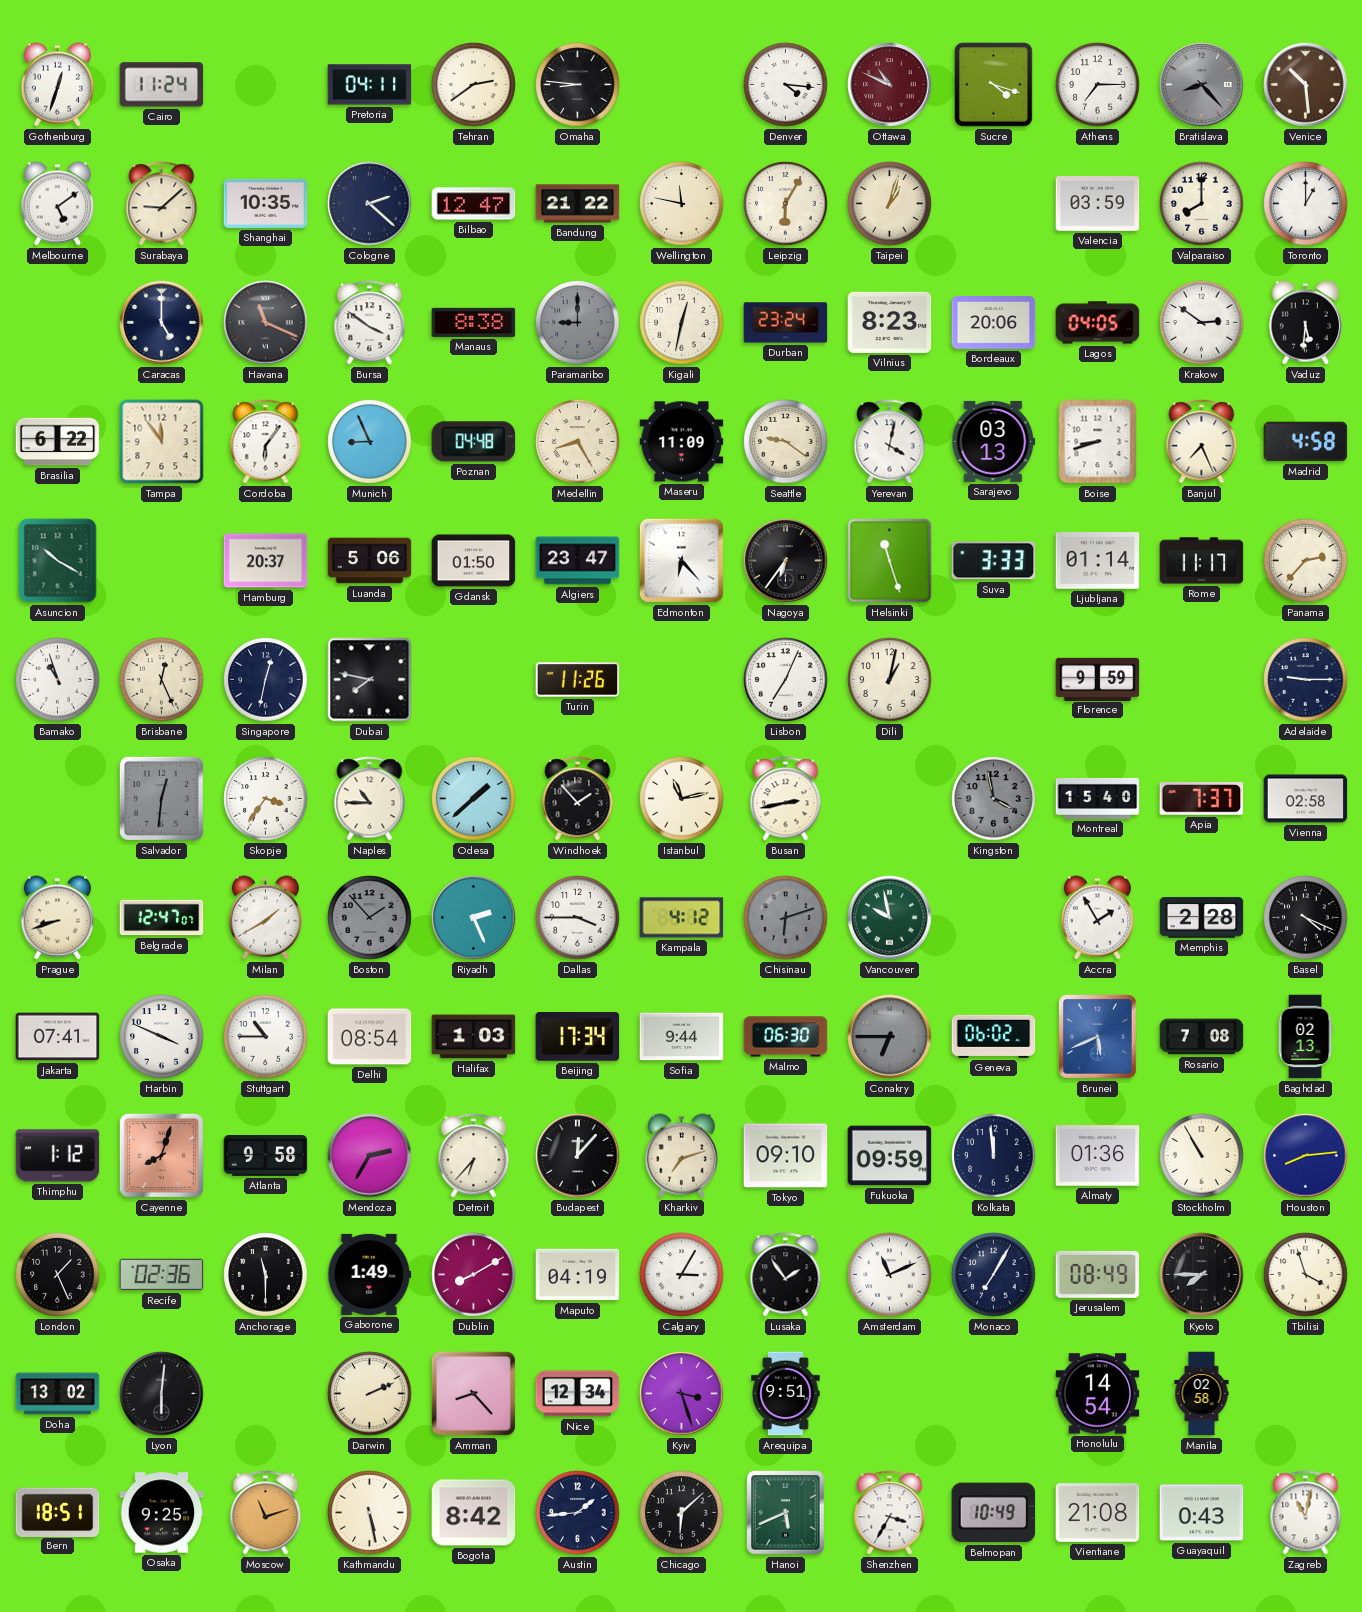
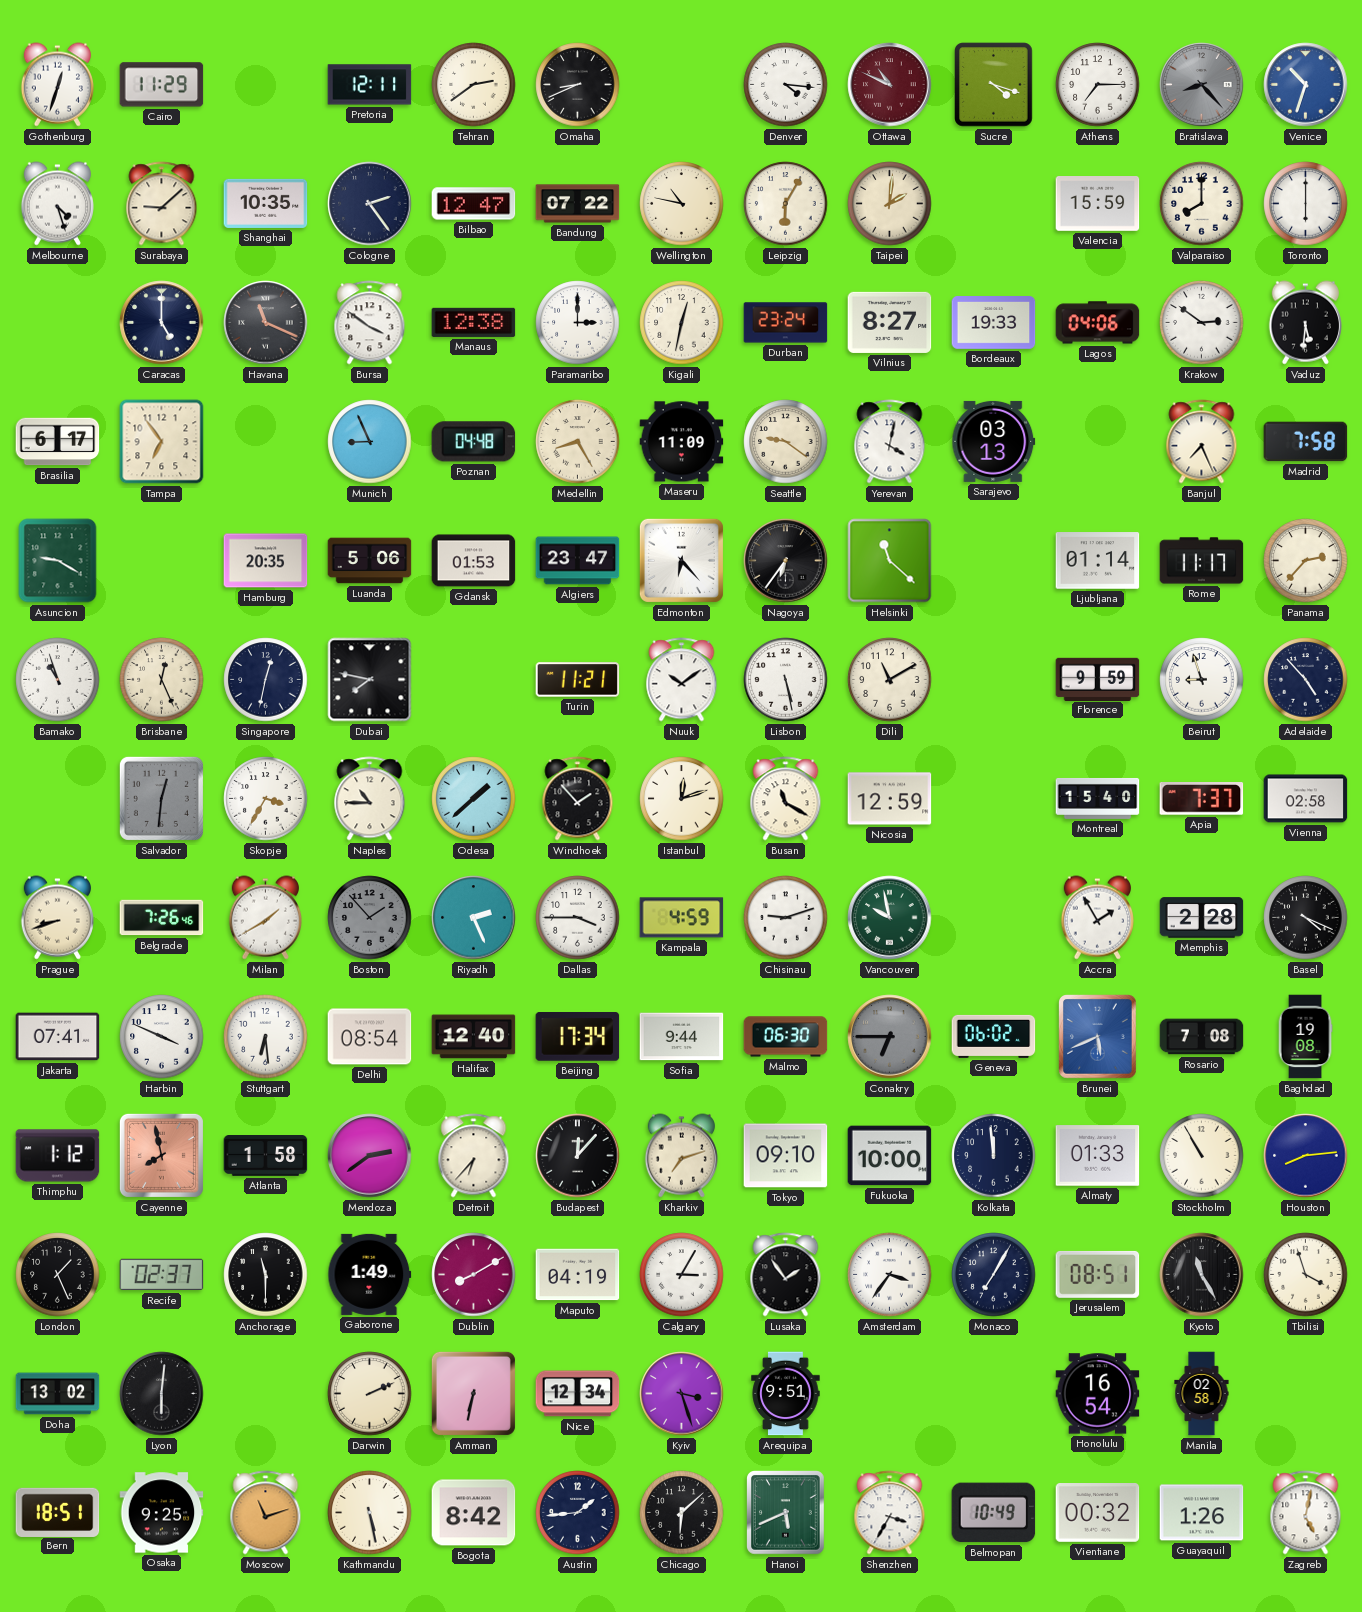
Cairo: 11:24 -> 11:29
Pretoria: 04:11 -> 12:11
Omaha: 8:46 -> 8:41
Venice: 10:29 -> 10:33
Venice dial: brown -> blue
Melbourne: 5:09 -> 4:27
Cologne: 2:22 -> 2:24
Bandung: 21:22 -> 07:22
Wellington: 11:47 -> 10:47
Taipei: 1:03 -> 2:01
Valencia: 03:59 -> 15:59
Toronto: 1:00 -> 6:00
Manaus: 8:38 -> 12:38
Paramaribo: 9:00 -> 3:00
Paramaribo dial: grey -> white
Vilnius: 8:23 -> 8:27
Bordeaux: 20:06 -> 19:33
Lagos: 04:05 -> 04:06
Brasilia: 6:22 -> 6:17
Tampa: 11:54 -> 6:54
Cordoba: 6:06 -> none
Boise: 8:42 -> none
Madrid: 4:58 -> 7:58
Asuncion: 10:20 -> 9:20
Hamburg: 20:37 -> 20:35
Gdansk: 01:50 -> 01:53
Helsinki: 11:27 -> 11:22
Suva: 3:33 -> none
Turin: 11:26 -> 11:21
Nuuk: none -> 10:09
Lisbon: 7:04 -> 5:28
Dili: 1:02 -> 11:10
Beirut: none -> 8:57
Adelaide: 9:15 -> 4:53
Skopje: 3:36 -> 3:35
Istanbul: 11:13 -> 12:12
Busan: 2:43 -> 11:20
Nicosia: none -> 12:59
Kingston: 3:58 -> none
Belgrade: 12:47 -> 7:26
Kampala: 4:12 -> 4:59
Chisinau: 6:12 -> 9:12
Chisinau dial: grey -> white
Stuttgart: 10:45 -> 6:29
Halifax: 1:03 -> 12:40
Baghdad: 02:13 -> 19:08
Cayenne: 8:03 -> 7:58
Atlanta: 9:58 -> 1:58
Mendoza: 2:35 -> 2:39
Fukuoka: 09:59 -> 10:00
Almaty: 01:36 -> 01:33
Recife: 02:36 -> 02:37
Amsterdam: 11:11 -> 3:36
Jerusalem: 08:49 -> 08:51
Kyoto: 7:45 -> 11:25
Amman: 8:23 -> 6:32
Honolulu: 14:54 -> 16:54
Vientiane: 21:08 -> 00:32
Guayaquil: 0:43 -> 1:26
Zagreb: 11:02 -> 5:02
